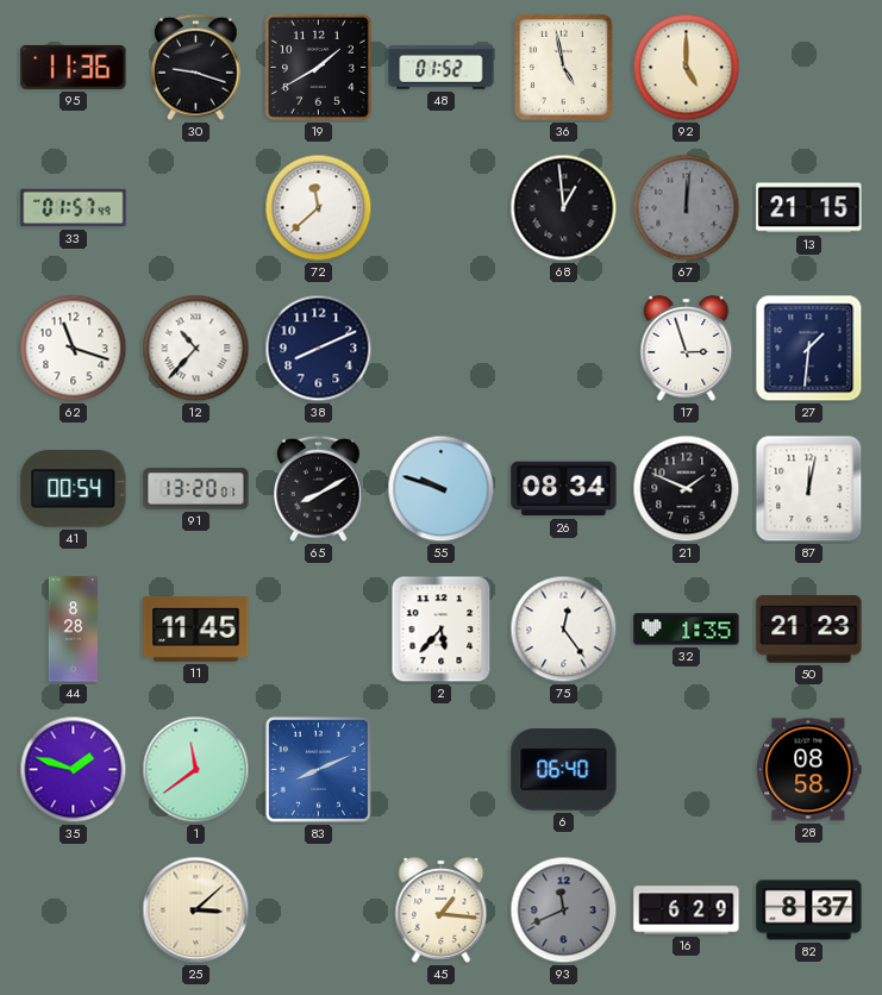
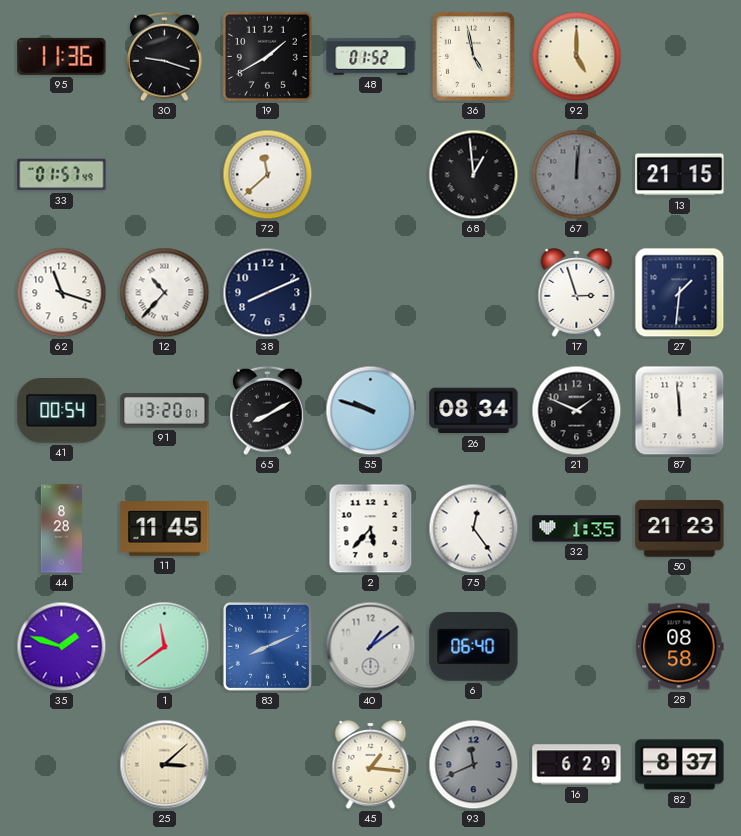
87: 12:02 -> 11:59
40: none -> 1:09
